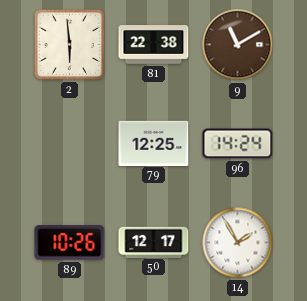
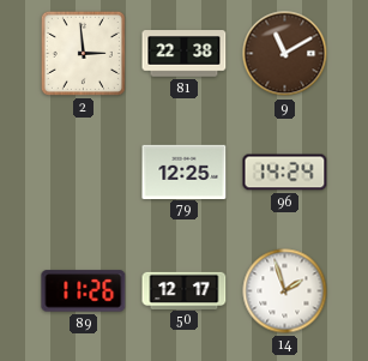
2: 5:59 -> 2:59
89: 10:26 -> 11:26
14: 1:55 -> 1:57
